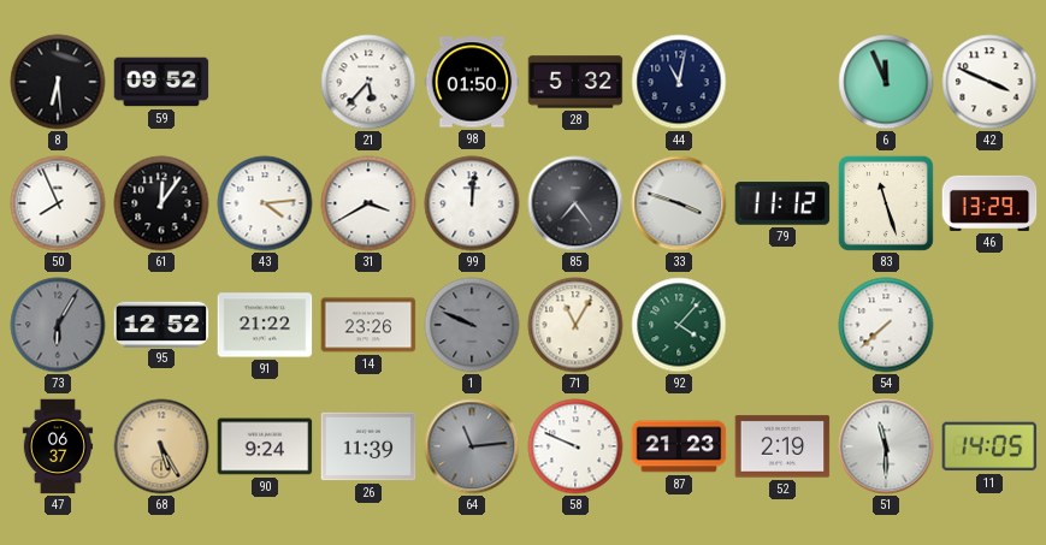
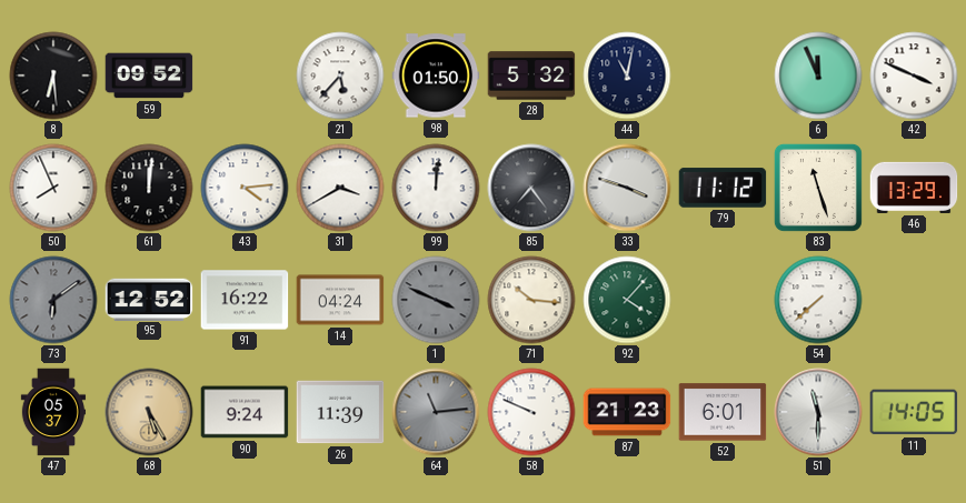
61: 12:06 -> 12:01
73: 6:05 -> 6:09
91: 21:22 -> 16:22
14: 23:26 -> 04:24
1: 9:49 -> 3:49
71: 11:05 -> 10:16
47: 06:37 -> 05:37
52: 2:19 -> 6:01
